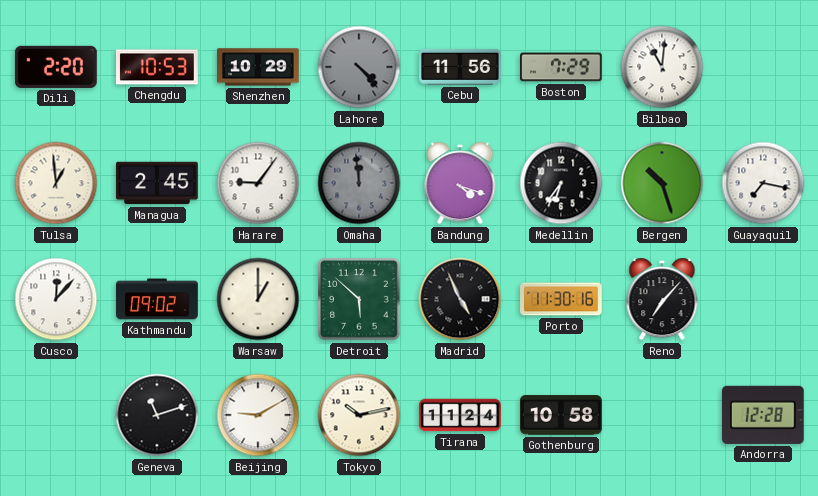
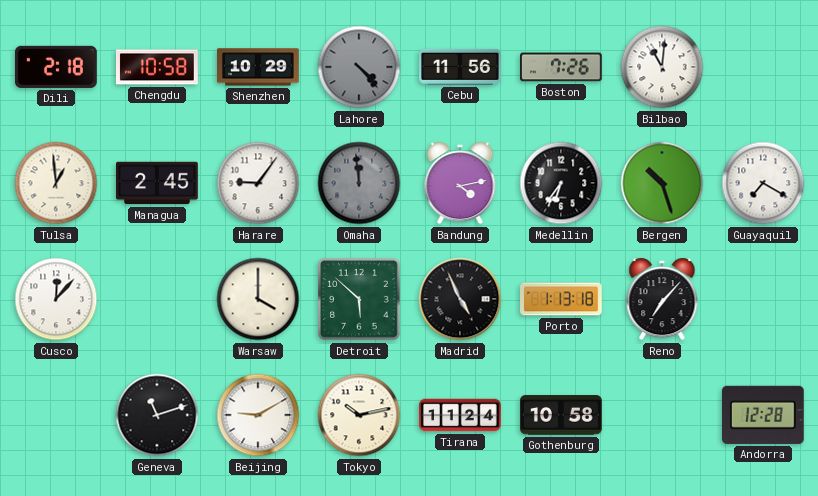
Dili: 2:20 -> 2:18
Chengdu: 10:53 -> 10:58
Boston: 7:29 -> 7:26
Bandung: 4:18 -> 4:13
Guayaquil: 7:17 -> 7:20
Kathmandu: 09:02 -> none
Warsaw: 1:00 -> 4:00
Porto: 11:30 -> 1:13
